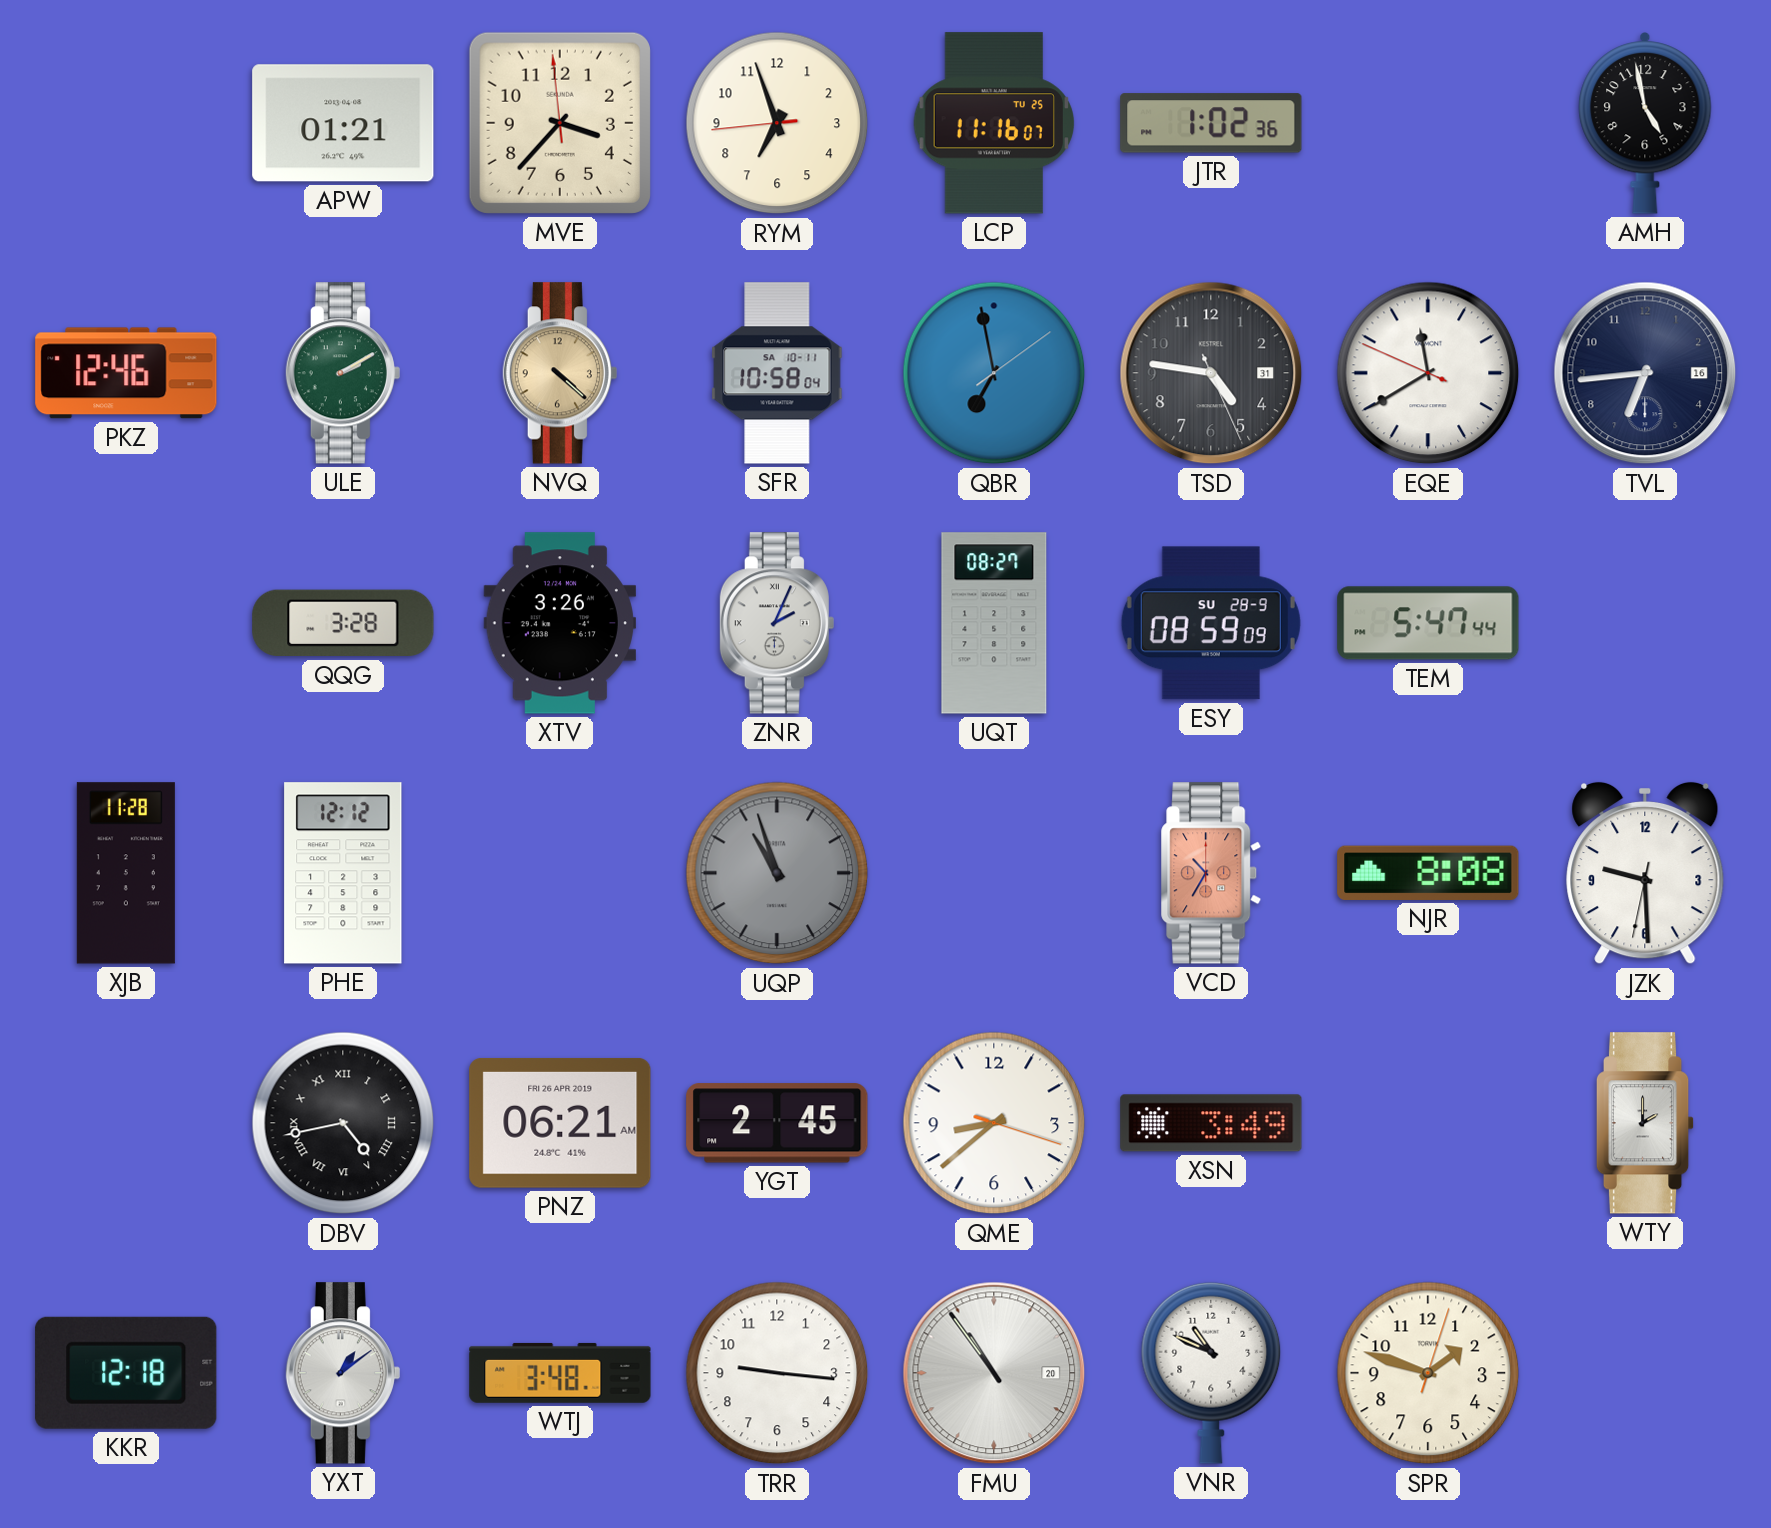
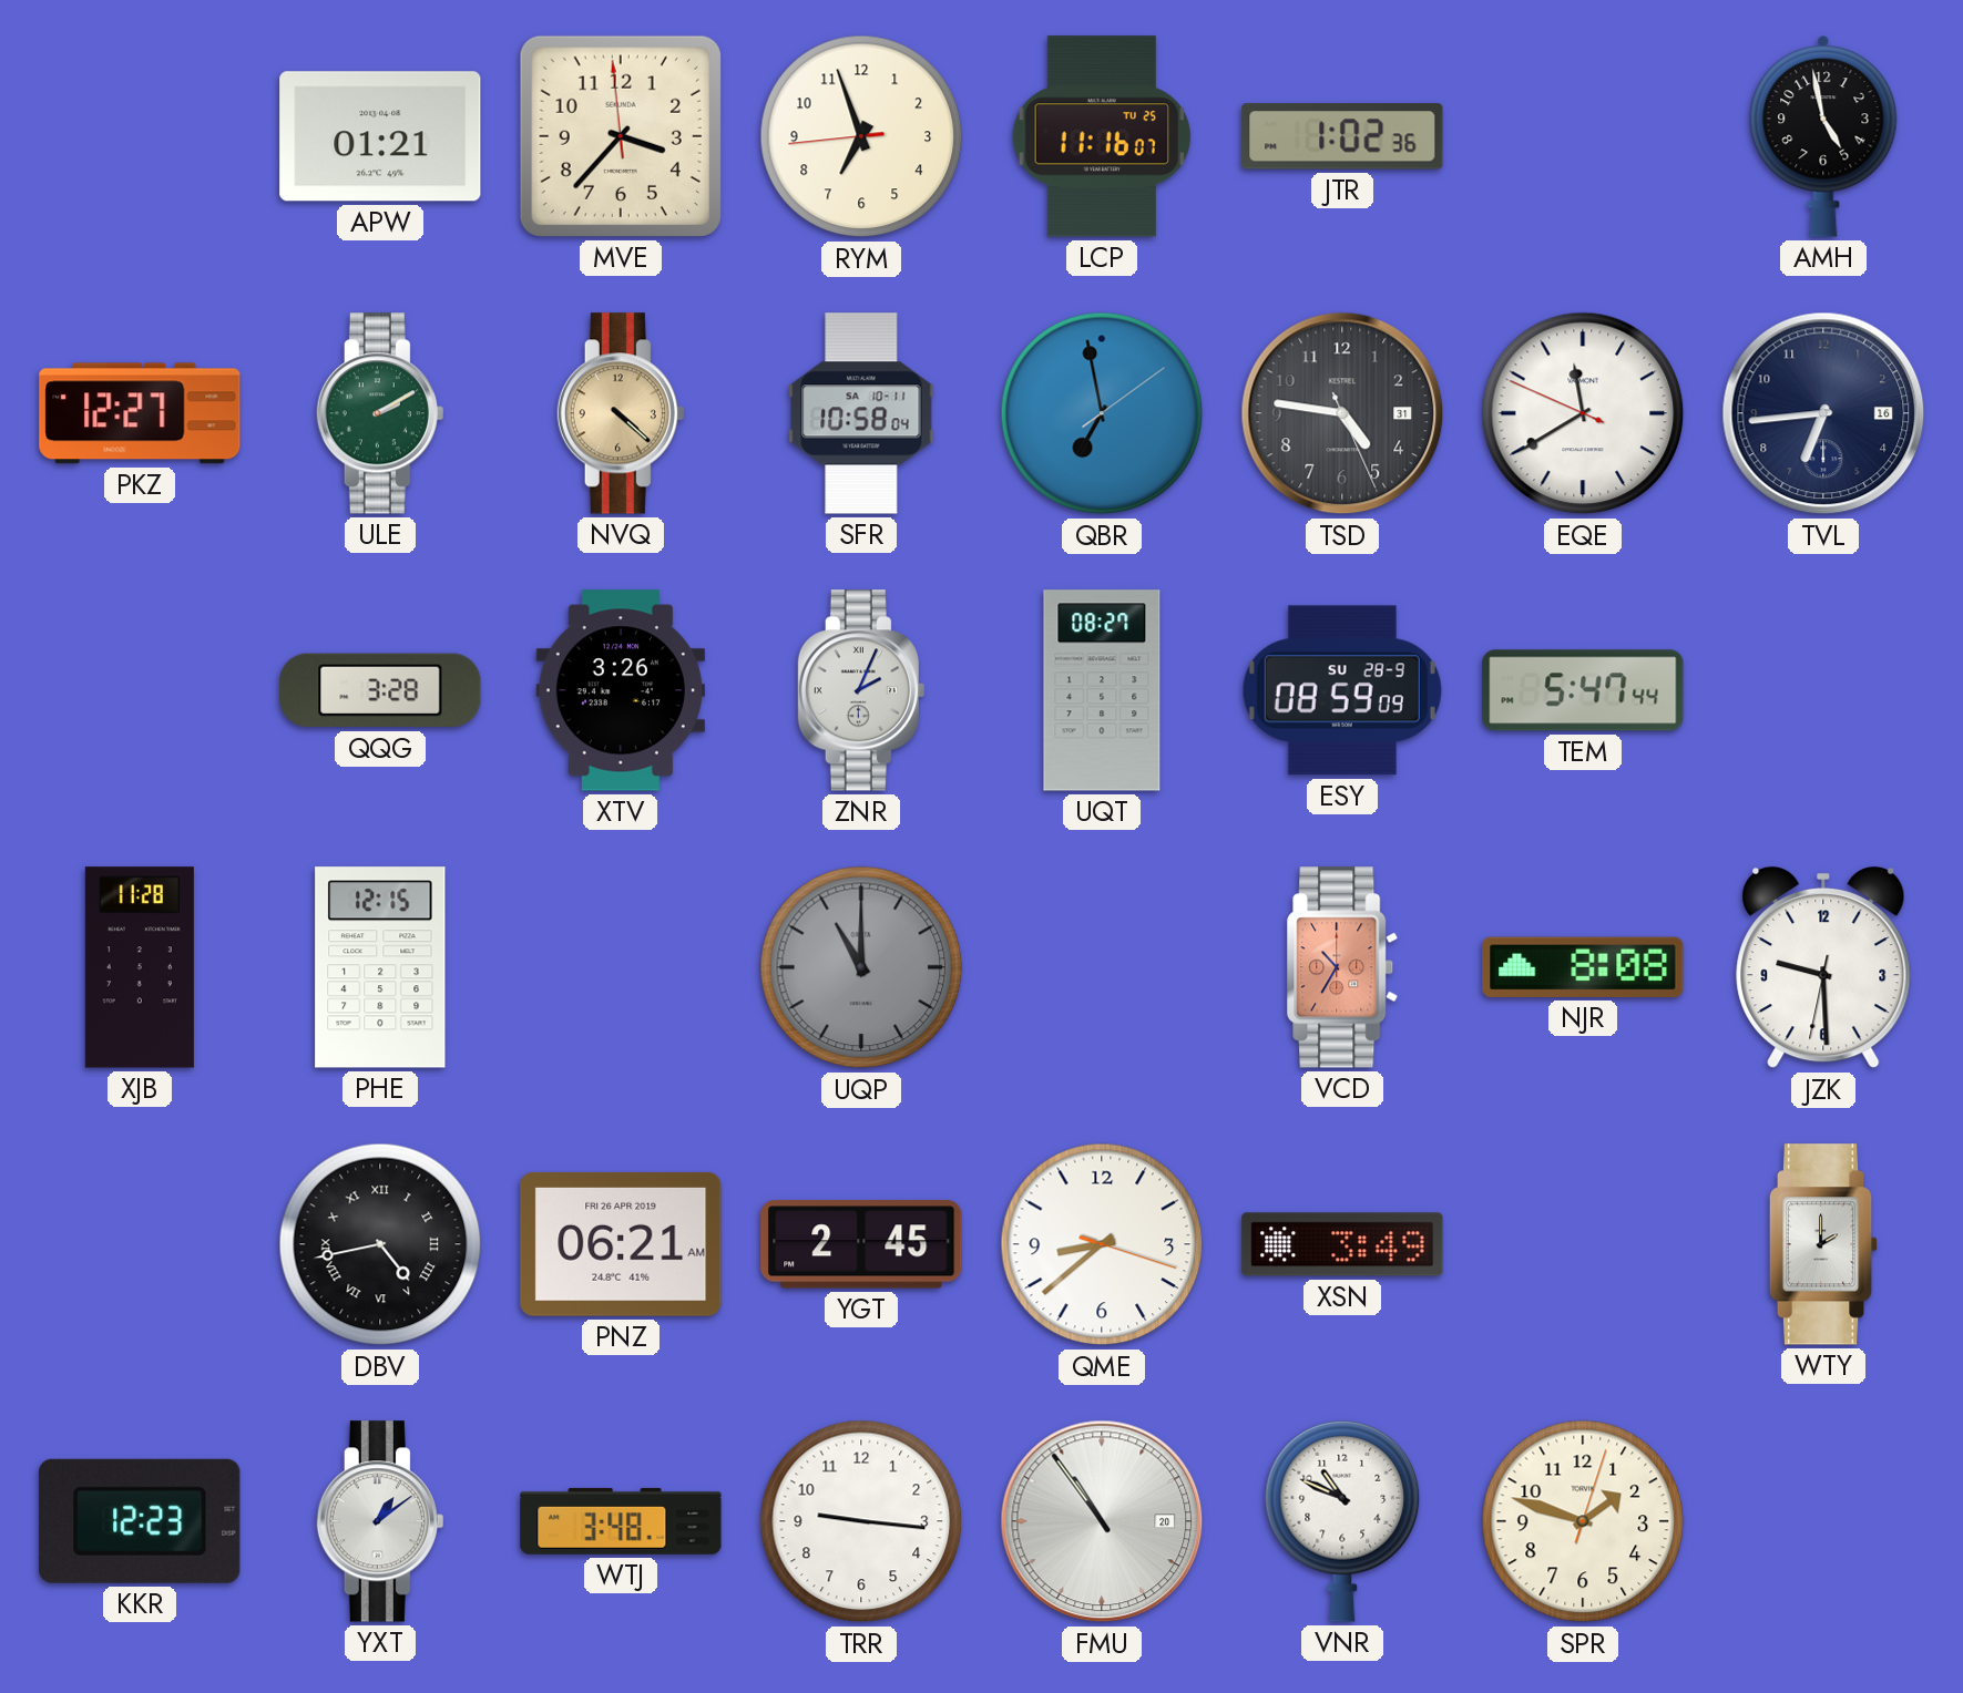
PKZ: 12:46 -> 12:27
PHE: 12:12 -> 12:15
UQP: 10:57 -> 11:00
KKR: 12:18 -> 12:23
